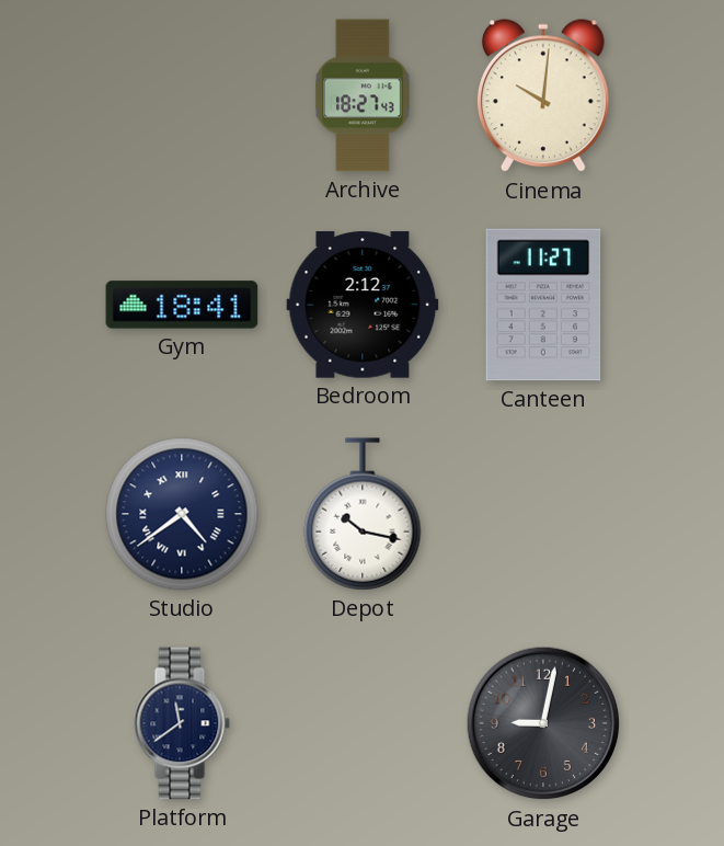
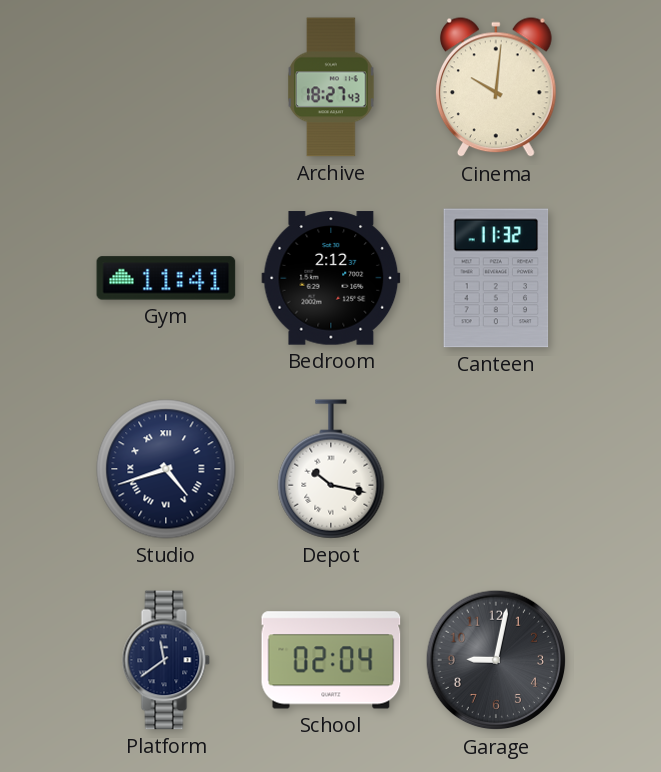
Gym: 18:41 -> 11:41
Canteen: 11:27 -> 11:32
Studio: 4:39 -> 4:42
School: none -> 02:04
